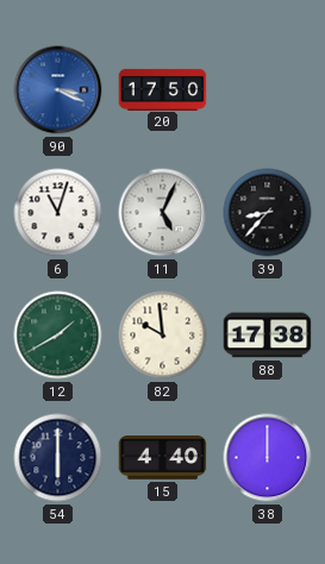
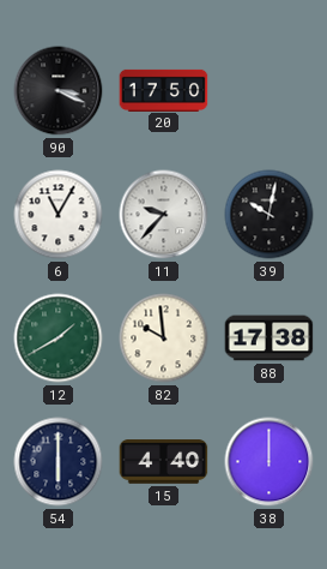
90 dial: blue -> black
6: 11:03 -> 11:05
11: 5:04 -> 9:37
39: 8:37 -> 10:02
